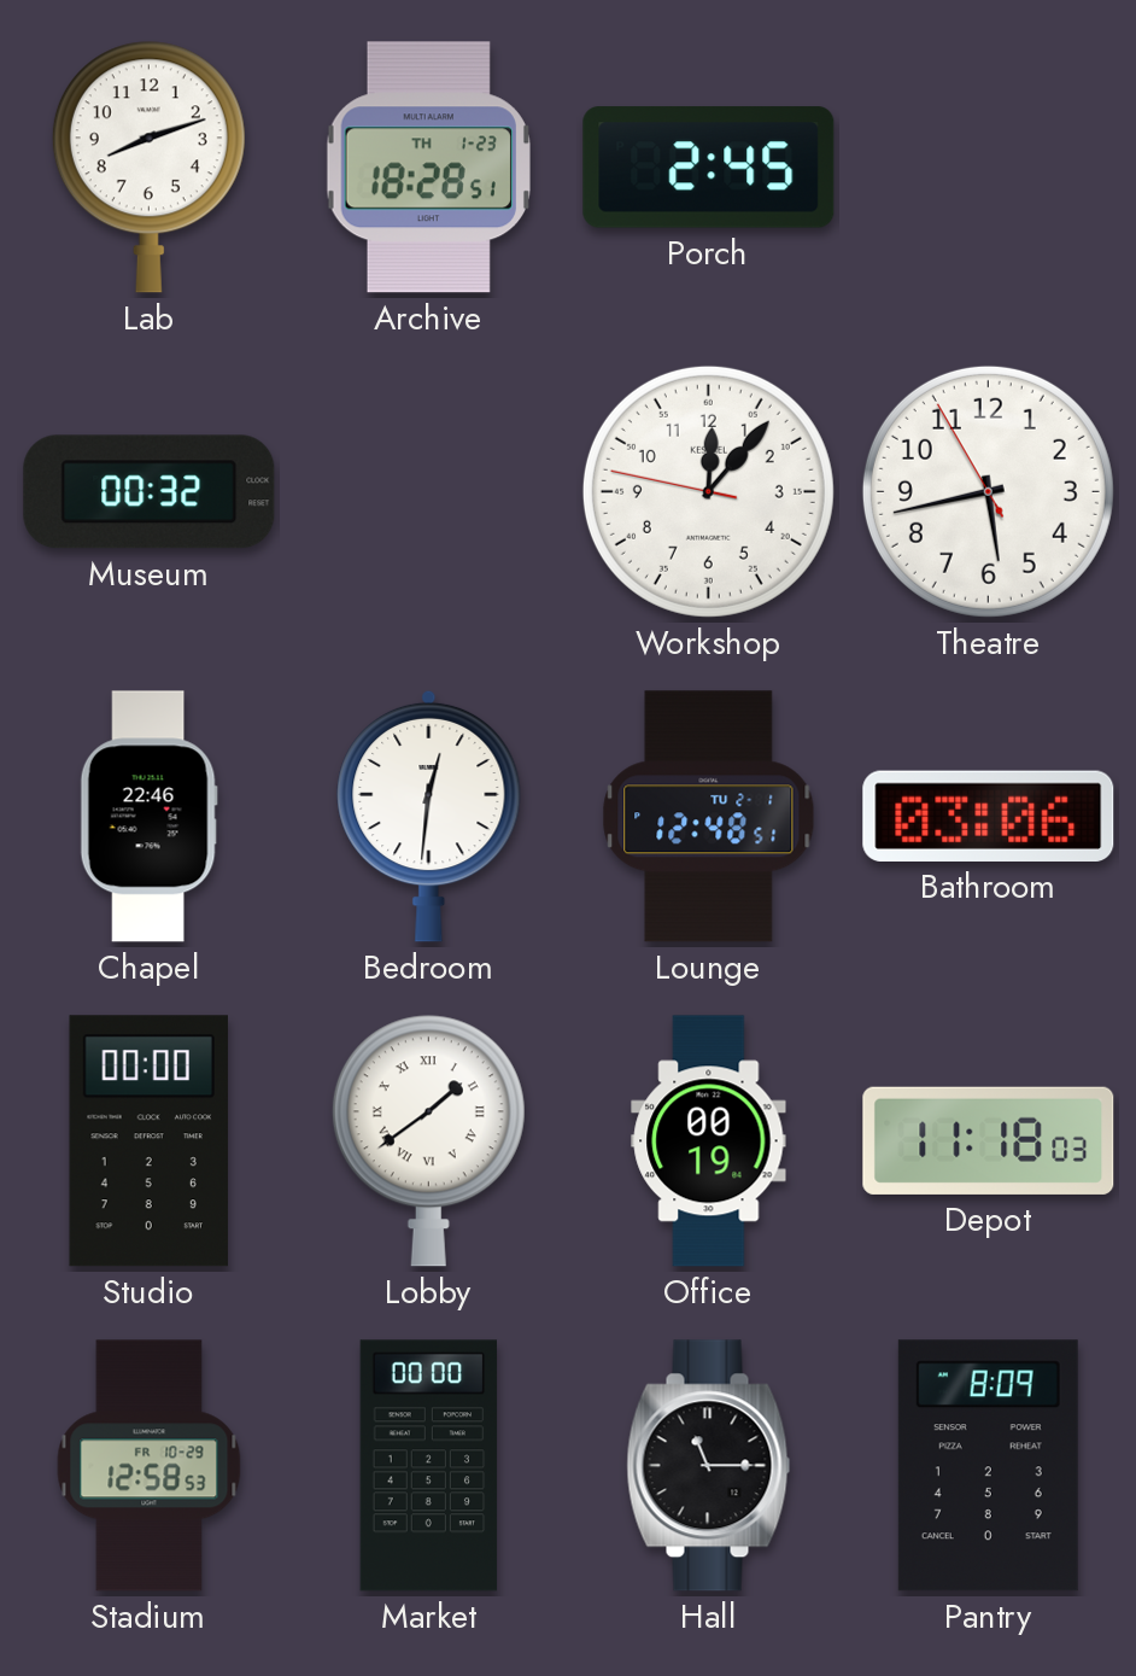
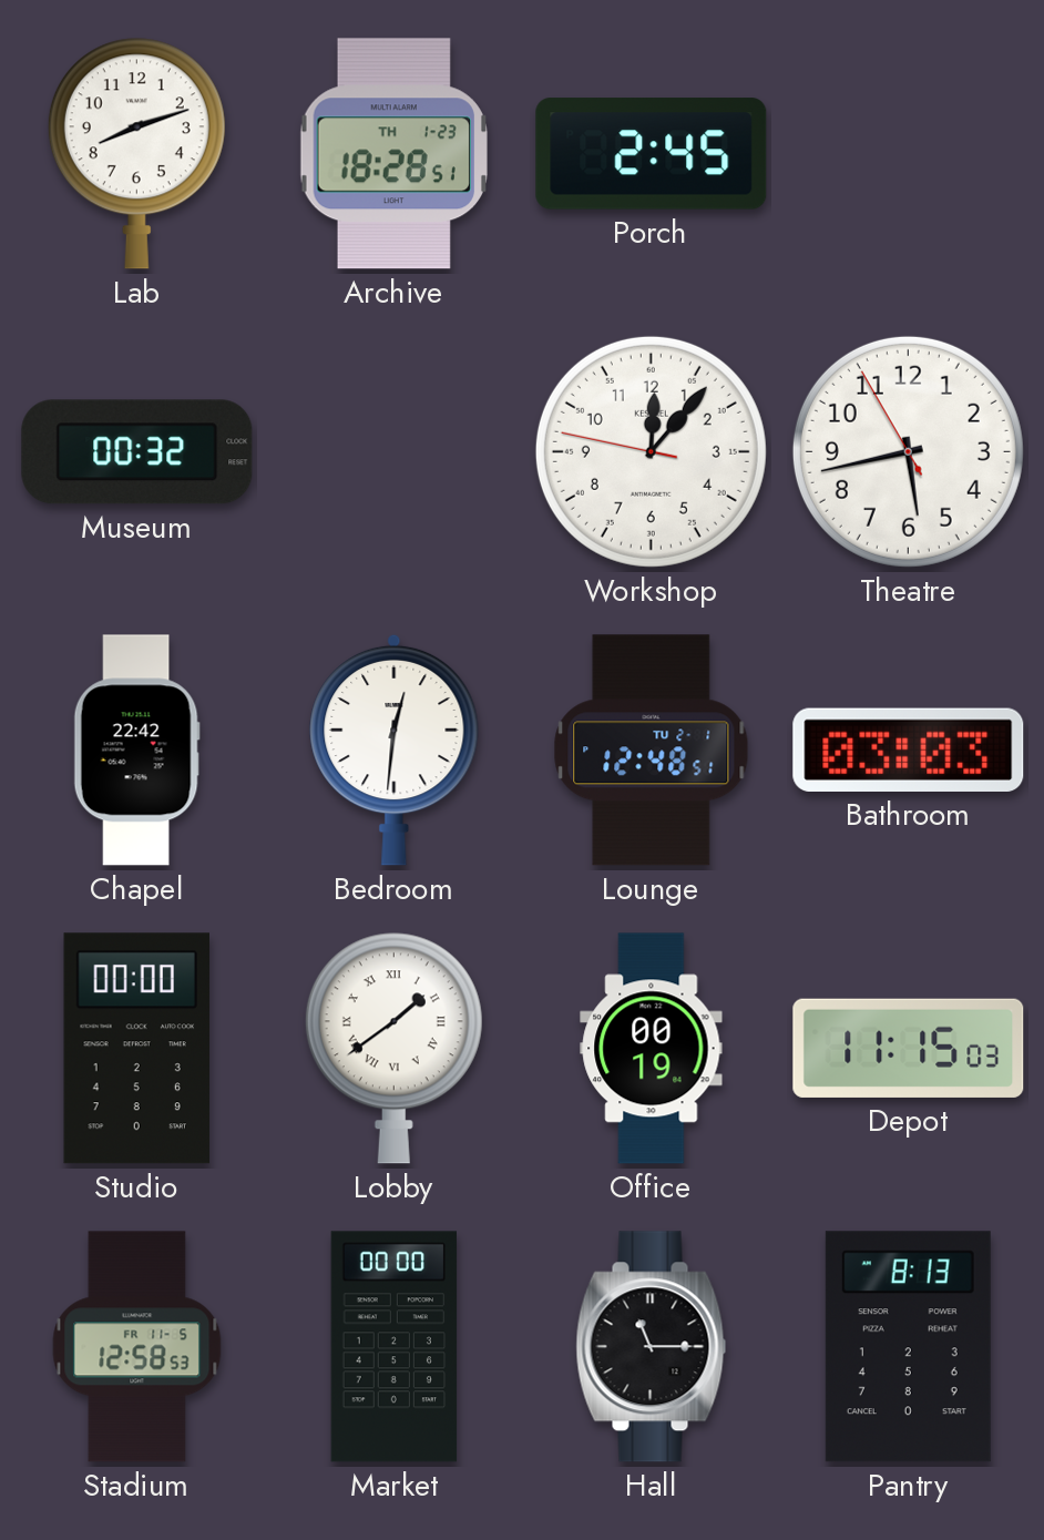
Chapel: 22:46 -> 22:42
Bathroom: 03:06 -> 03:03
Depot: 11:18 -> 11:15
Stadium date: FR 10-29 -> FR 11-5
Pantry: 8:09 -> 8:13
